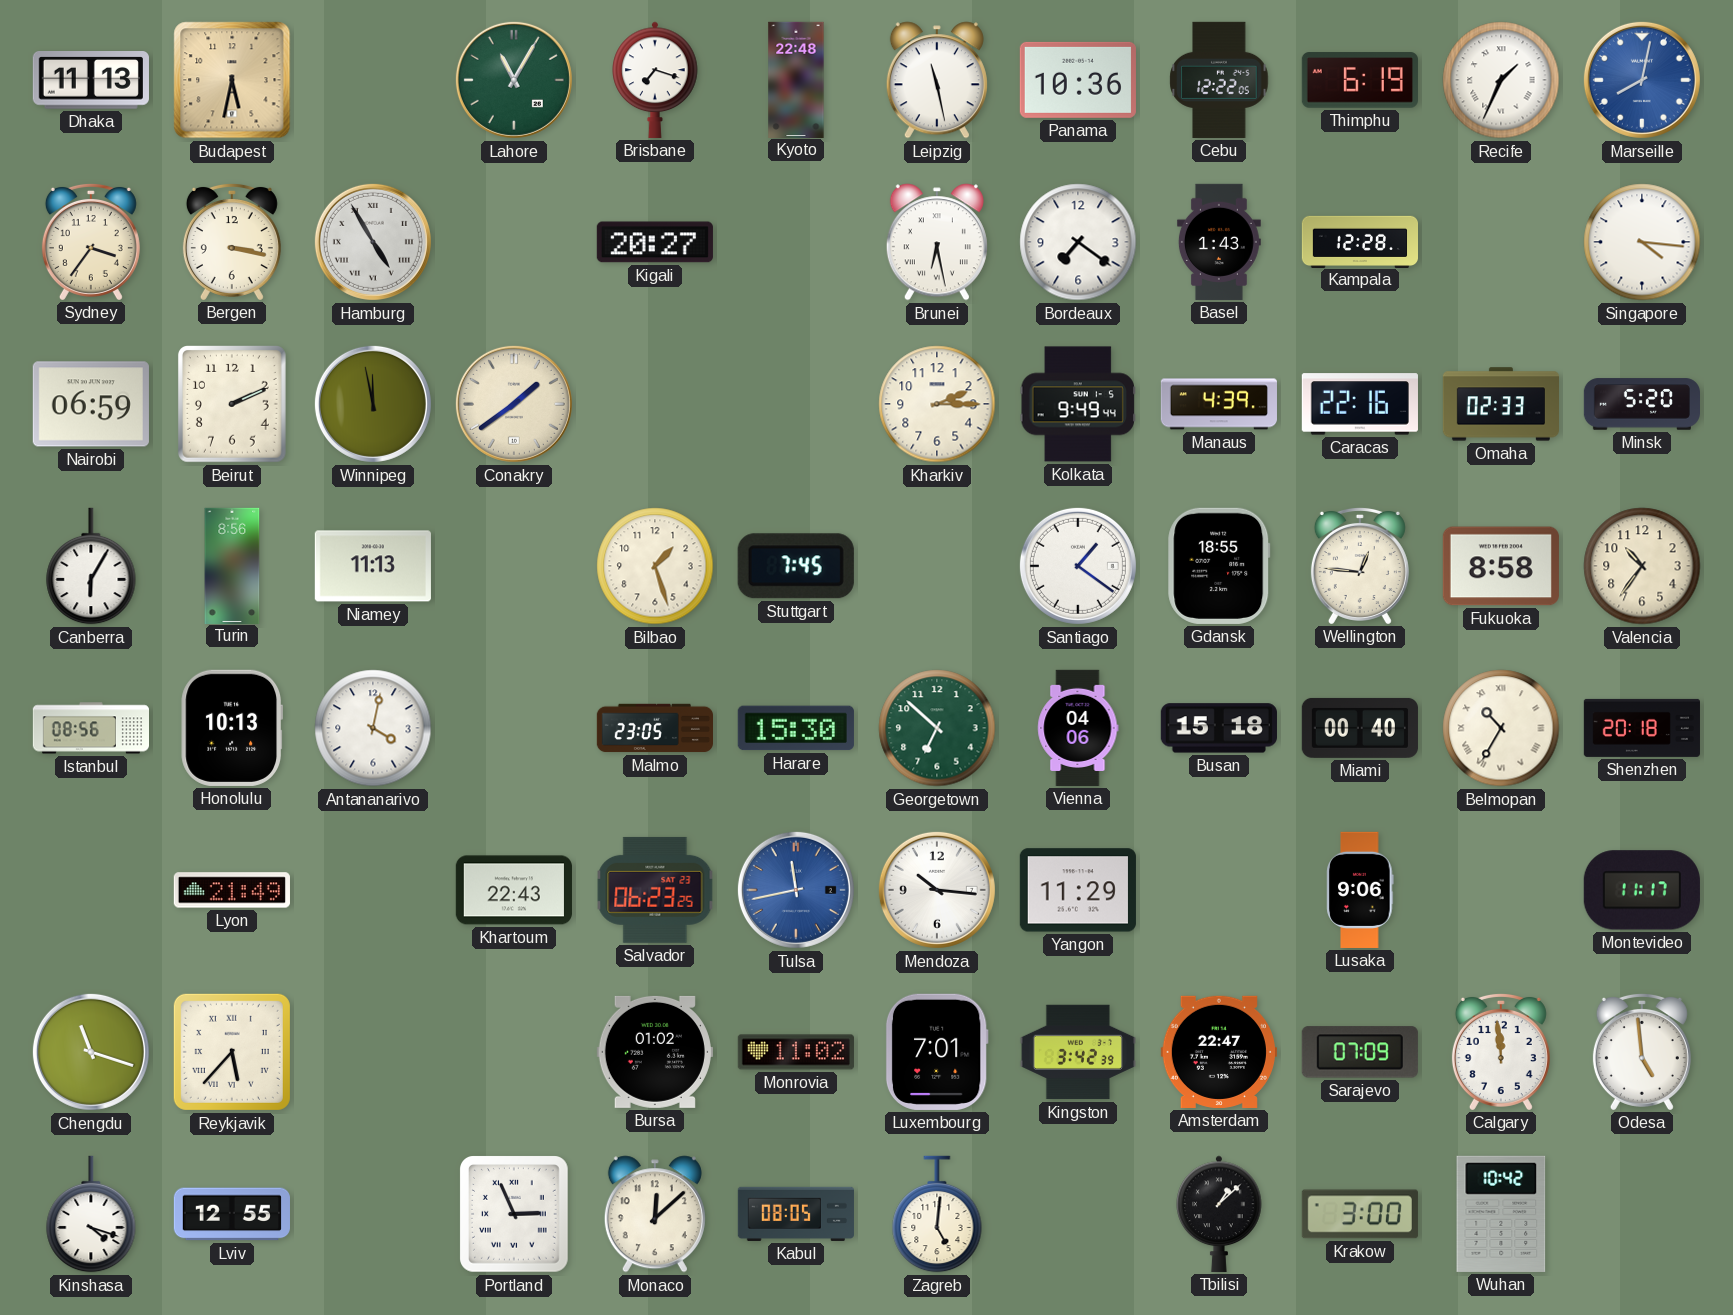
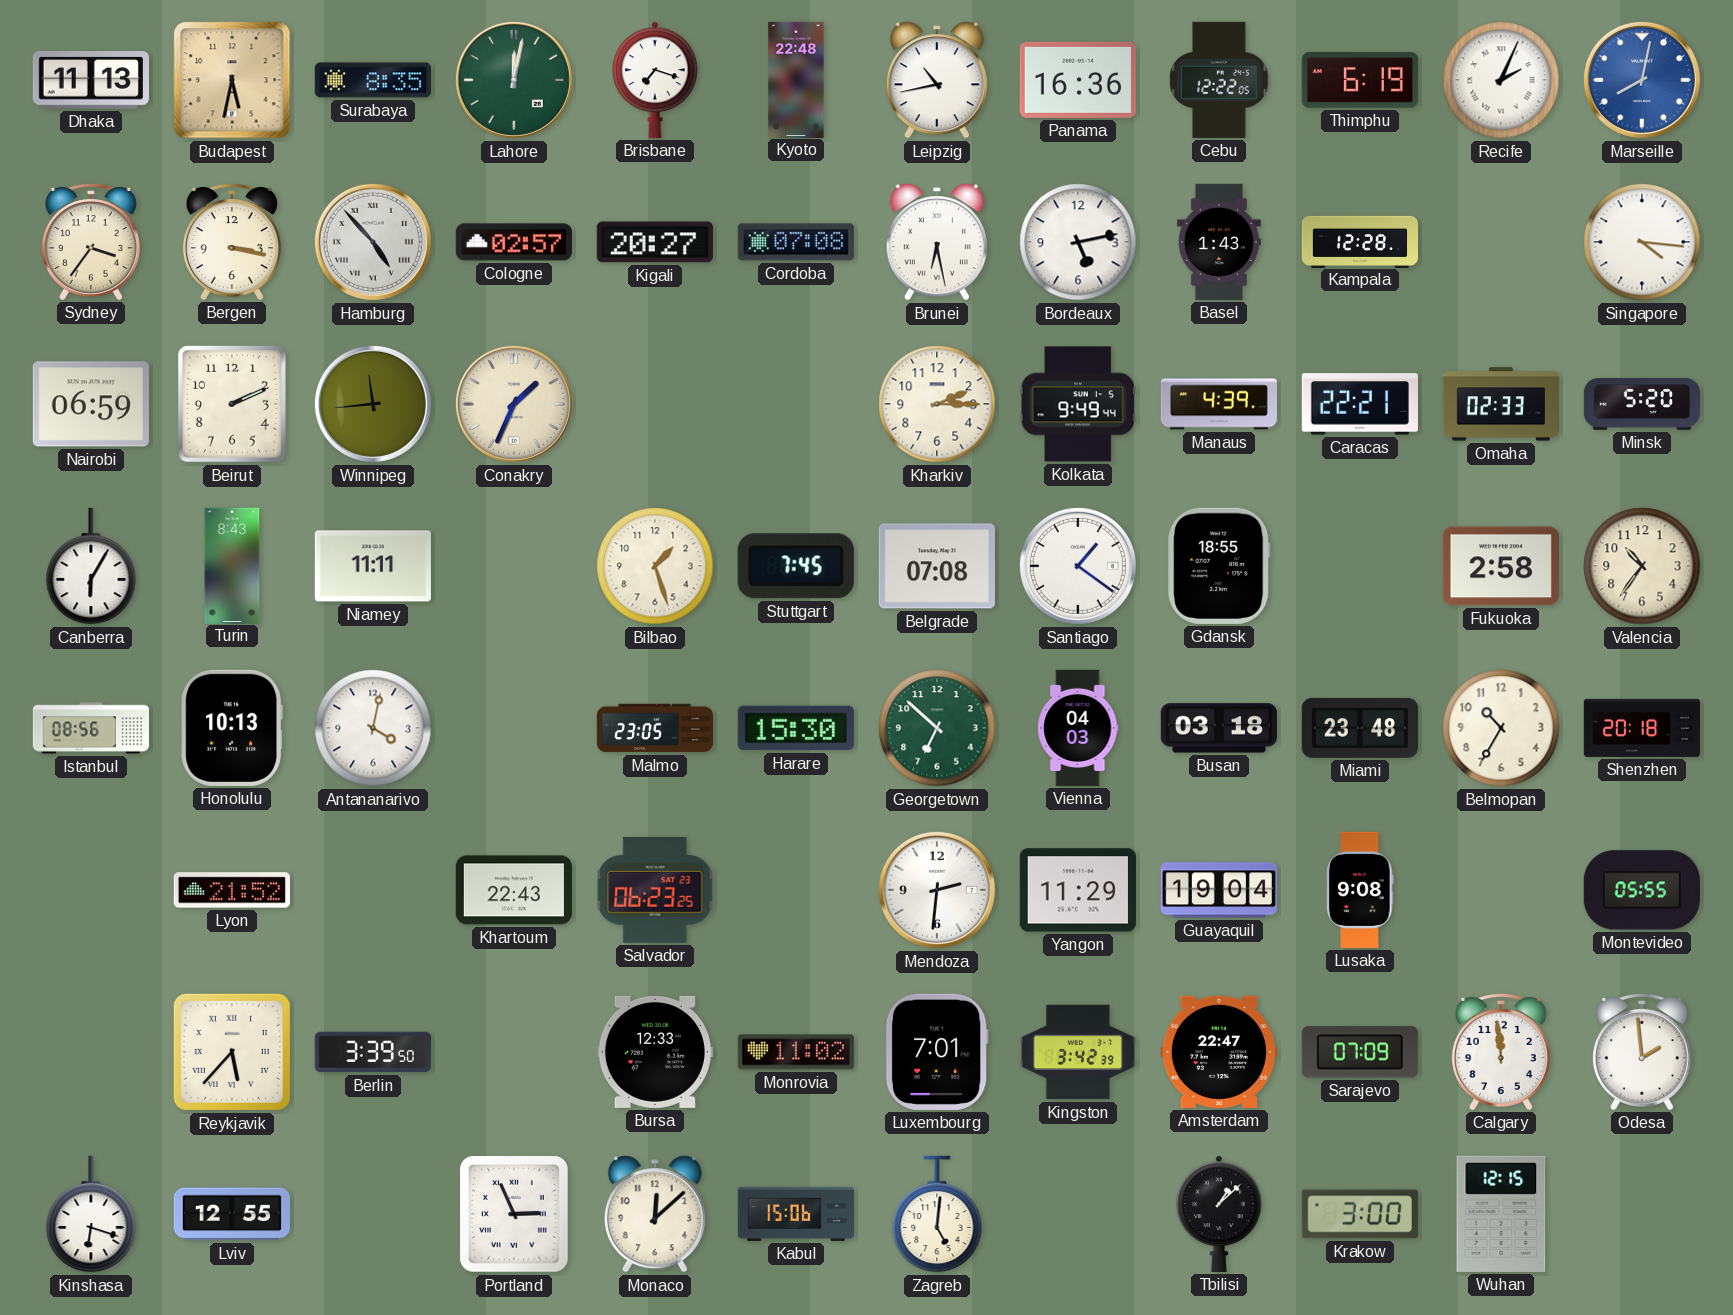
Surabaya: none -> 8:35
Lahore: 11:05 -> 12:02
Leipzig: 11:28 -> 10:43
Panama: 10:36 -> 16:36
Recife: 1:34 -> 2:04
Hamburg: 4:55 -> 4:53
Cologne: none -> 02:57
Cordoba: none -> 07:08
Bordeaux: 7:21 -> 5:13
Winnipeg: 11:58 -> 11:44
Conakry: 1:39 -> 1:34
Caracas: 22:16 -> 22:21
Turin: 8:56 -> 8:43
Niamey: 11:13 -> 11:11
Belgrade: none -> 07:08
Wellington: 12:46 -> none
Fukuoka: 8:58 -> 2:58
Vienna: 04:06 -> 04:03
Busan: 15:18 -> 03:18
Miami: 00:40 -> 23:48
Belmopan numerals: Roman -> Arabic
Lyon: 21:49 -> 21:52
Tulsa: 11:43 -> none
Mendoza: 10:16 -> 2:31
Guayaquil: none -> 19:04
Lusaka: 9:06 -> 9:08
Montevideo: 11:17 -> 05:55
Chengdu: 11:18 -> none
Berlin: none -> 3:39
Bursa: 01:02 -> 12:33
Odesa: 4:59 -> 1:59
Kinshasa: 4:18 -> 6:18
Kabul: 08:05 -> 15:06
Wuhan: 10:42 -> 12:15
